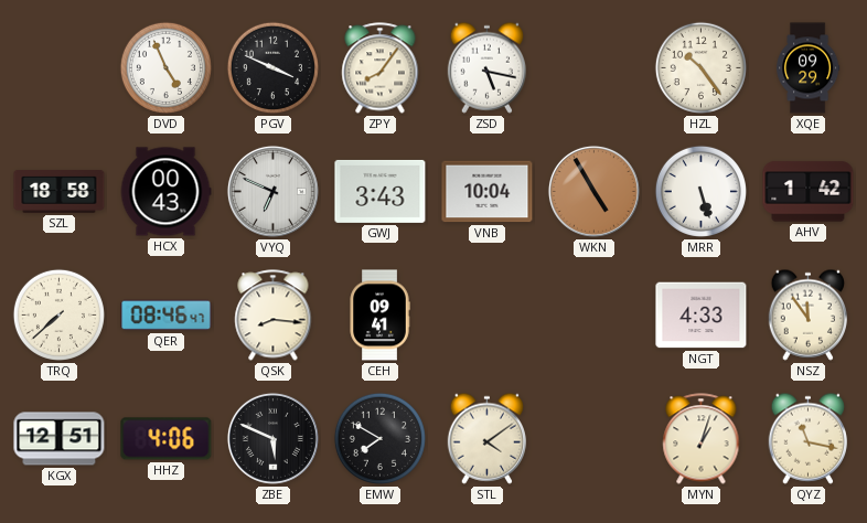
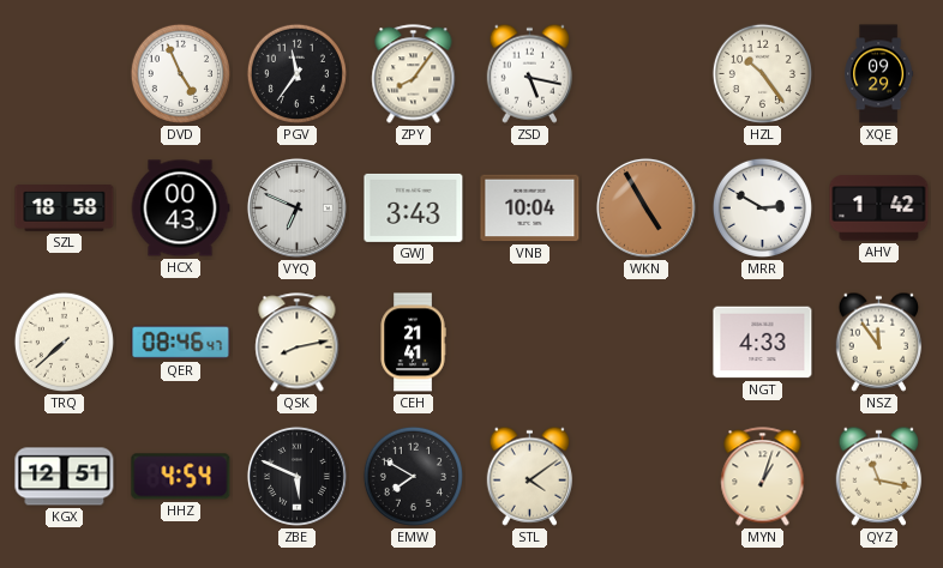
PGV: 3:49 -> 11:36
MRR: 5:27 -> 2:50
QSK: 8:16 -> 8:13
CEH: 09:41 -> 21:41
HHZ: 4:06 -> 4:54
